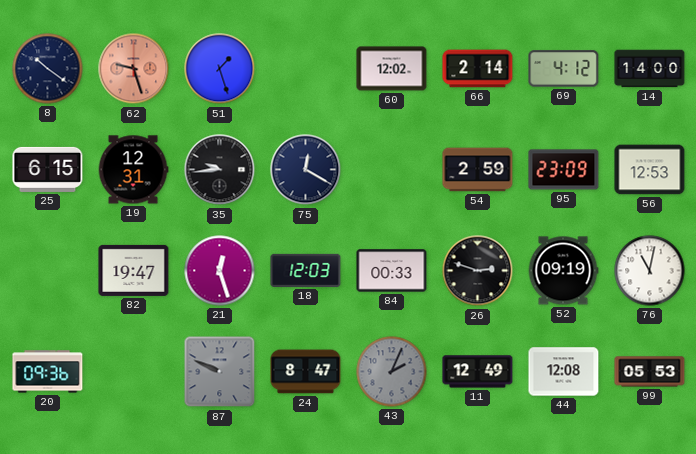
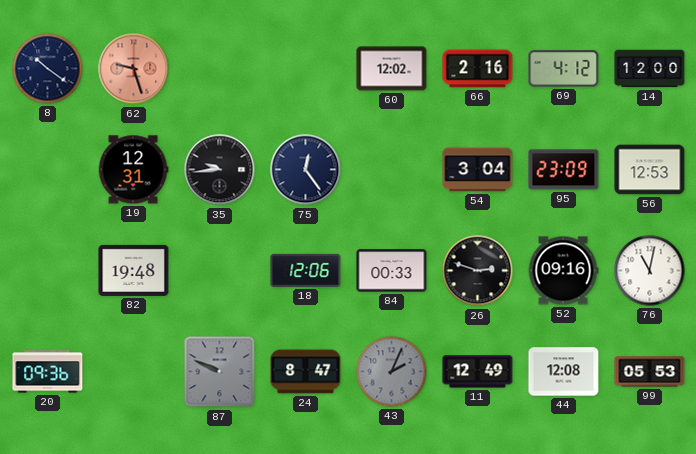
51: 1:27 -> none
66: 2:14 -> 2:16
14: 14:00 -> 12:00
25: 6:15 -> none
75: 12:20 -> 12:24
54: 2:59 -> 3:04
82: 19:47 -> 19:48
21: 12:27 -> none
18: 12:03 -> 12:06
52: 09:19 -> 09:16
